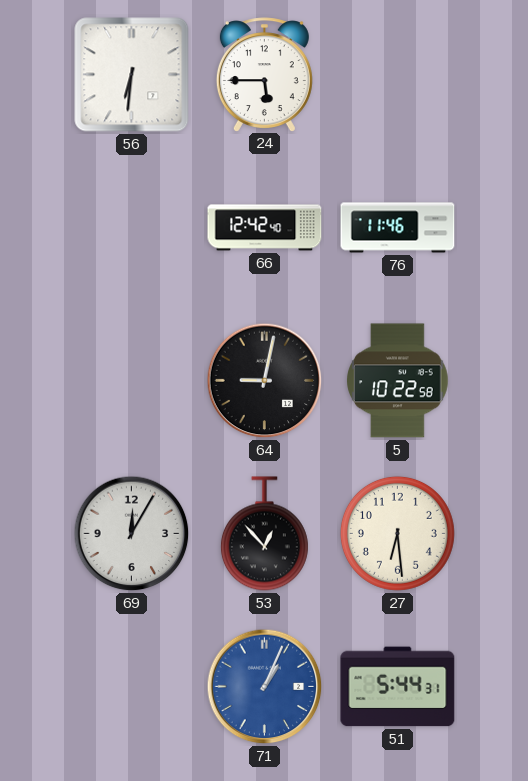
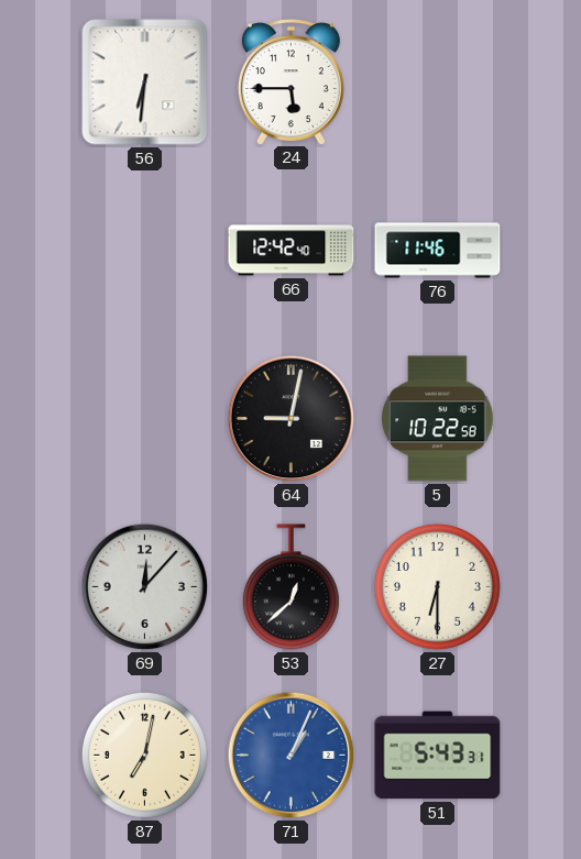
69: 12:05 -> 12:07
53: 12:53 -> 12:38
27: 6:29 -> 6:30
87: none -> 7:02
51: 5:44 -> 5:43
